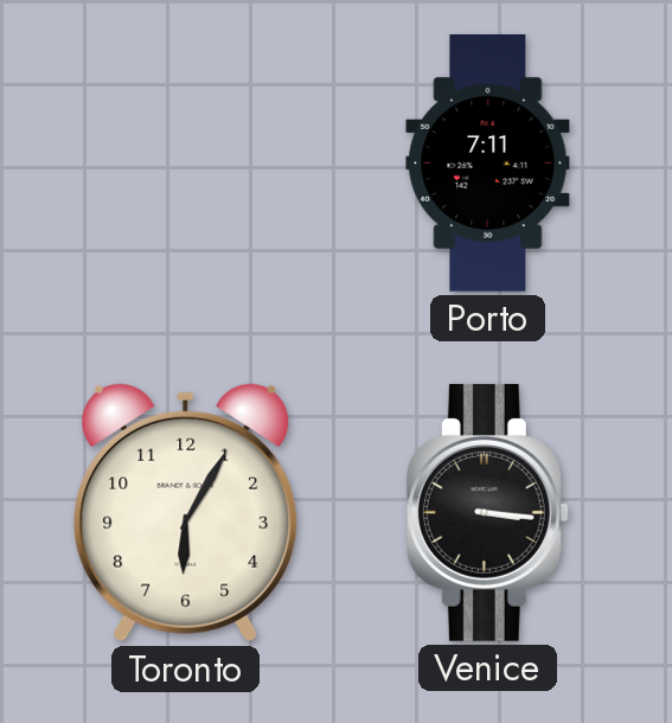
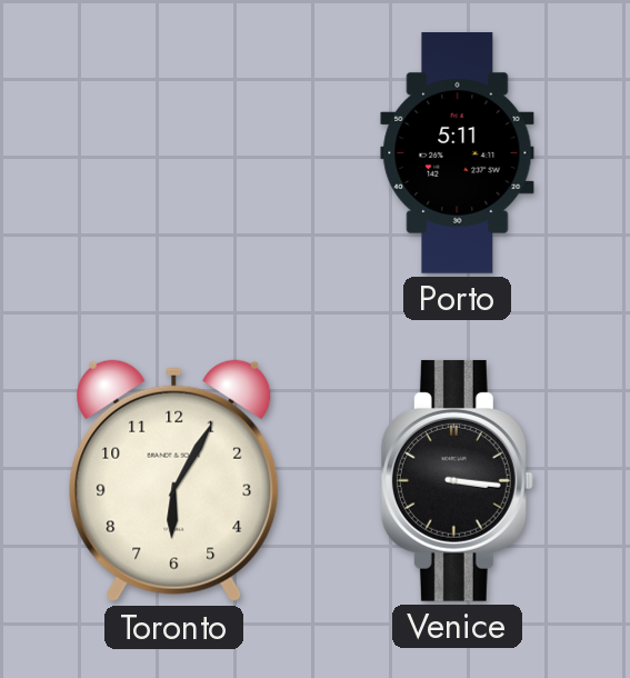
Porto: 7:11 -> 5:11
